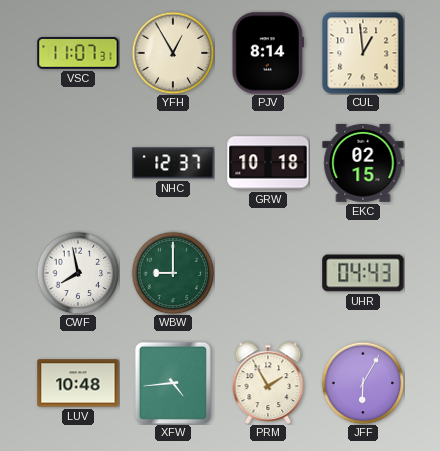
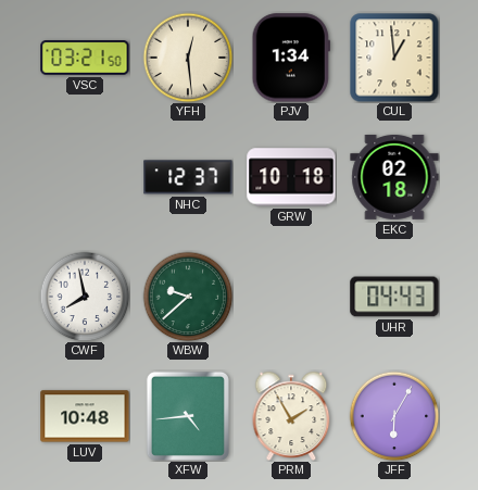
VSC: 11:07 -> 03:21
YFH: 12:55 -> 12:29
PJV: 8:14 -> 1:34
EKC: 02:15 -> 02:18
WBW: 9:00 -> 9:38
